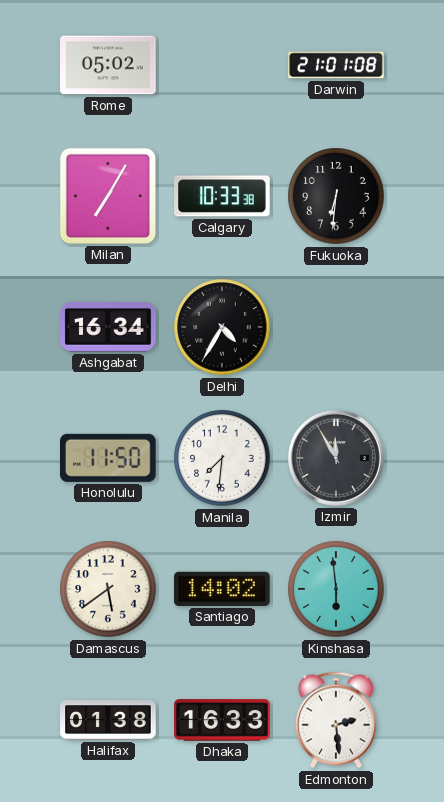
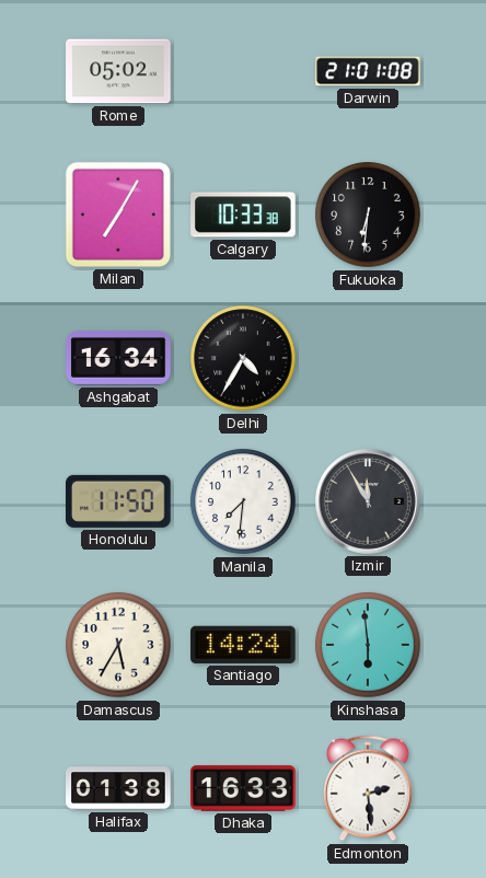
Damascus: 5:39 -> 5:35
Santiago: 14:02 -> 14:24
